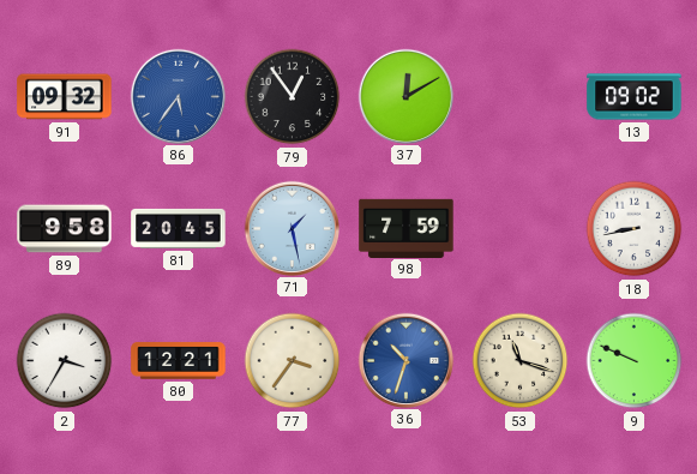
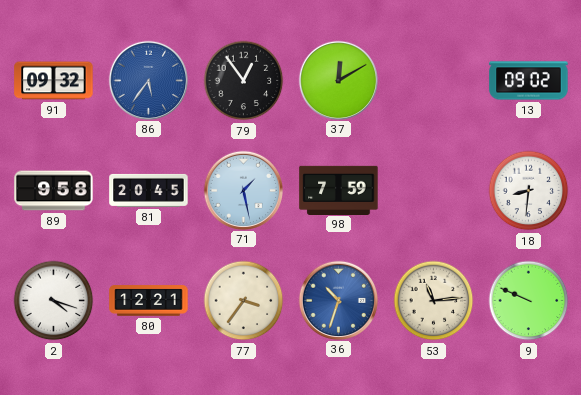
18: 8:43 -> 8:31
2: 3:35 -> 4:18
53: 11:18 -> 11:14
